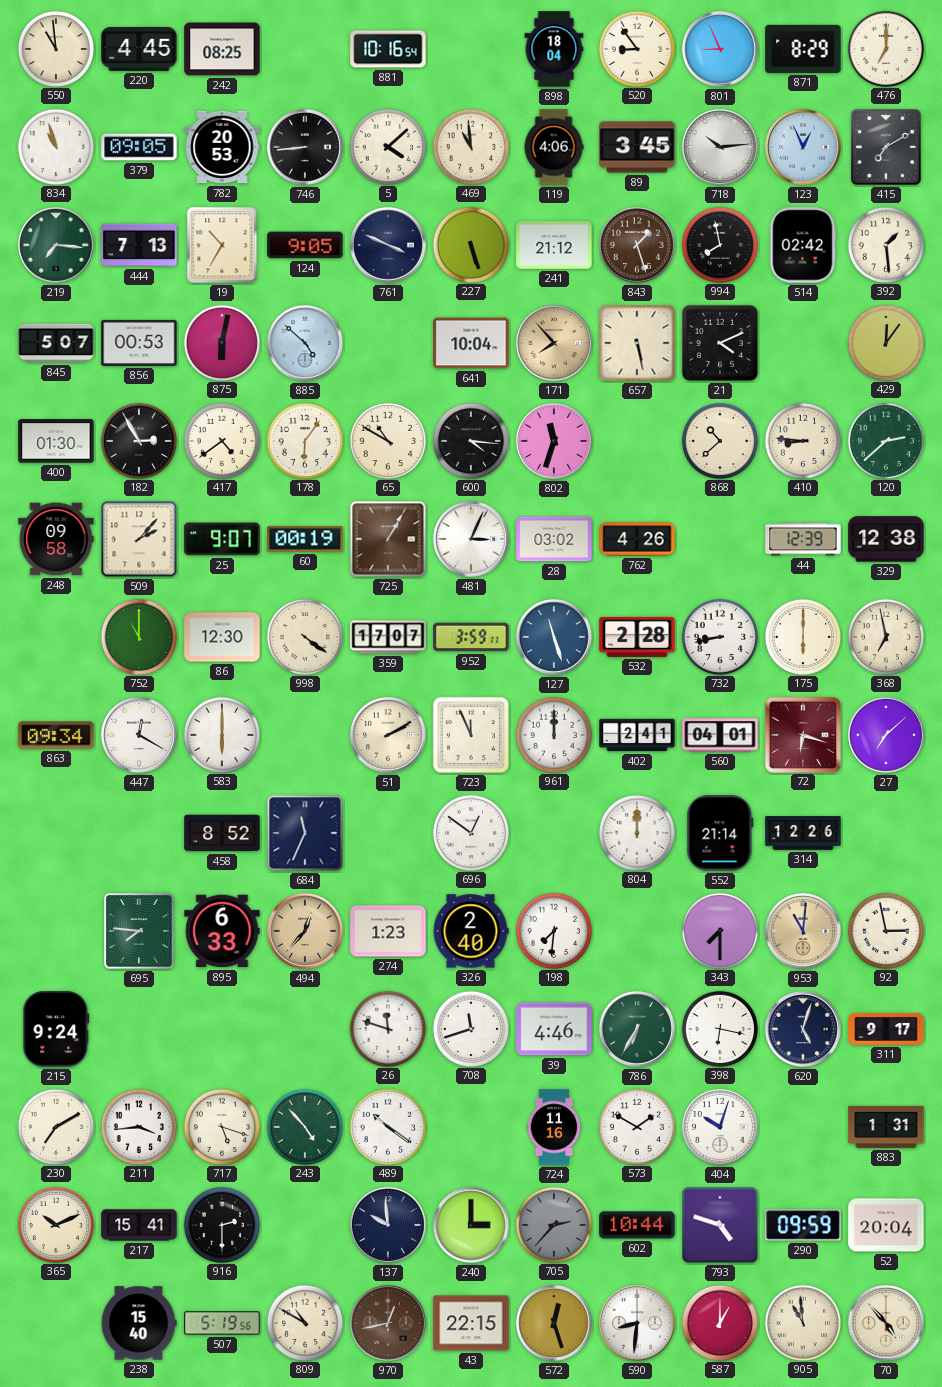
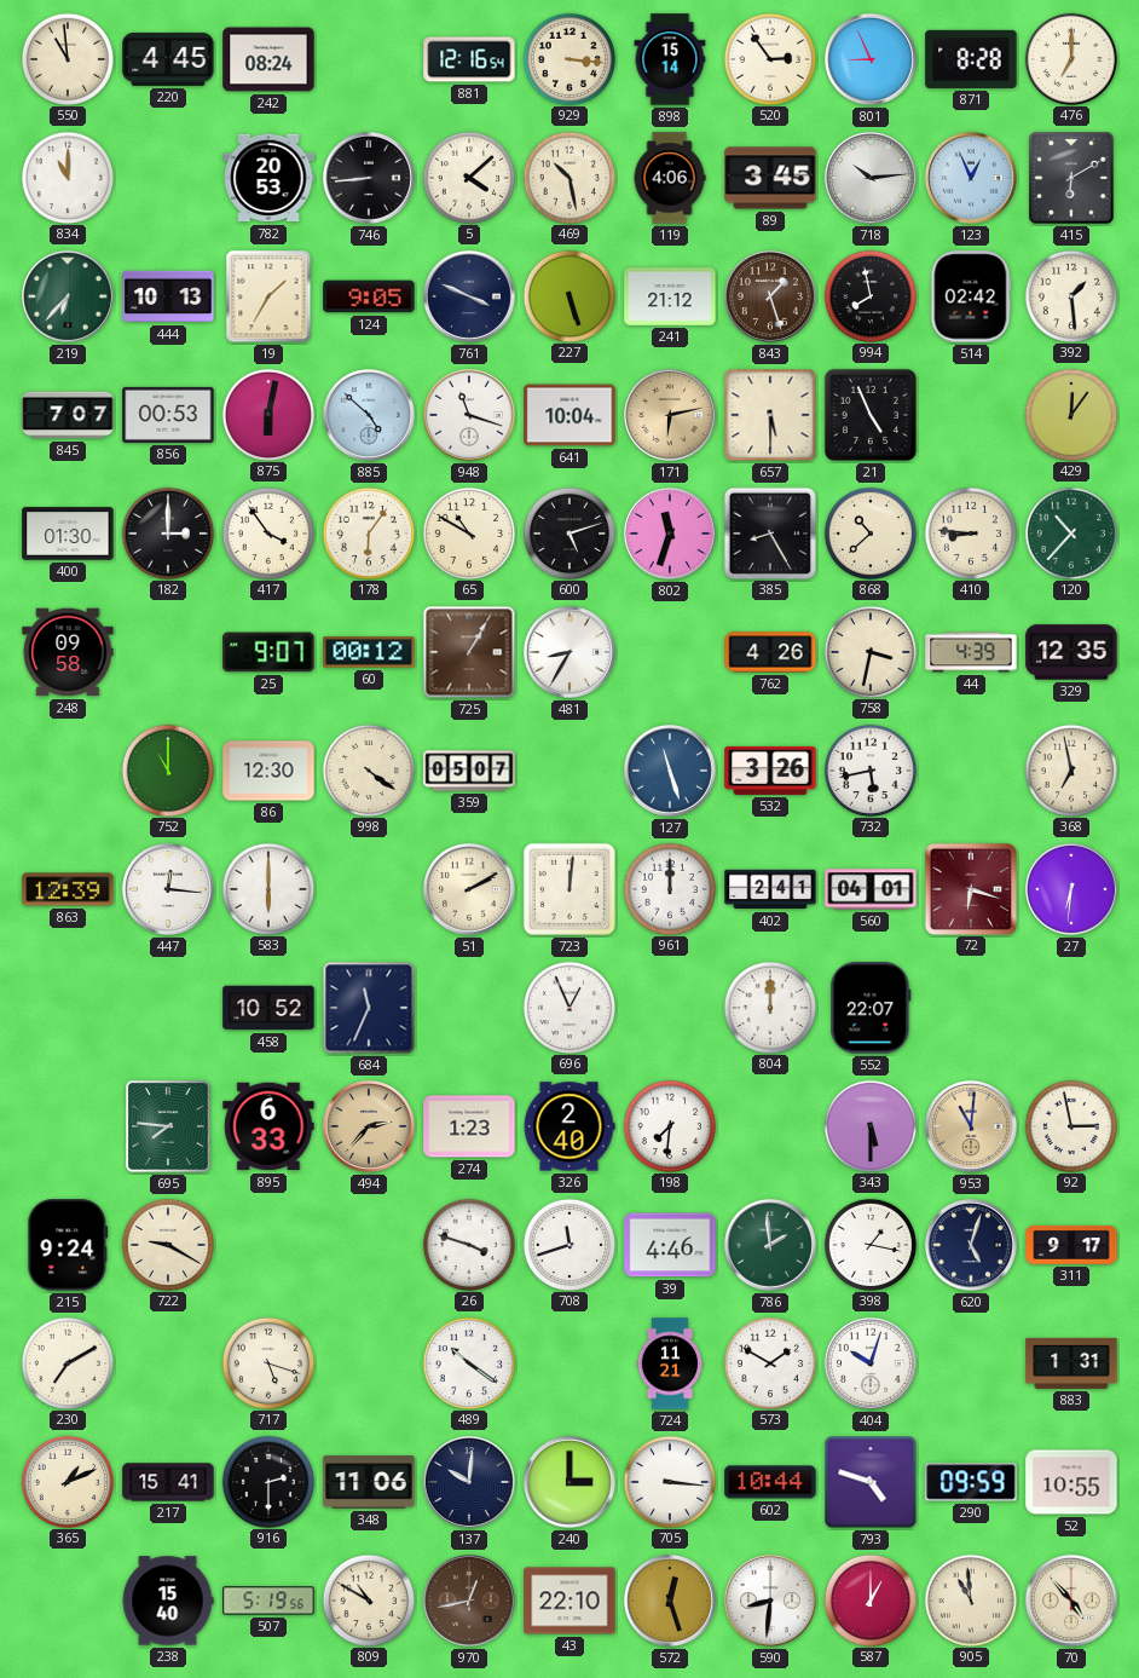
242: 08:25 -> 08:24
881: 10:16 -> 12:16
929: none -> 3:16
898: 18:04 -> 15:14
520: 8:54 -> 2:54
871: 8:29 -> 8:28
834: 10:57 -> 11:00
379: 09:05 -> none
469: 10:59 -> 10:28
415: 7:10 -> 6:10
219: 7:16 -> 6:37
444: 7:13 -> 10:13
19: 10:35 -> 1:35
845: 5:07 -> 7:07
948: none -> 11:18
171: 7:53 -> 6:13
657: 5:28 -> 5:30
21: 4:11 -> 4:56
182: 2:55 -> 3:00
417: 4:39 -> 3:54
600: 4:16 -> 5:12
385: none -> 8:25
120: 2:38 -> 10:37
509: 2:07 -> none
60: 00:19 -> 00:12
481: 3:04 -> 8:35
28: 03:02 -> none
758: none -> 3:32
44: 12:39 -> 4:39
329: 12:38 -> 12:35
359: 17:07 -> 05:07
952: 3:59 -> none
532: 2:28 -> 3:26
732: 8:43 -> 5:43
175: 6:00 -> none
863: 09:34 -> 12:39
447: 12:20 -> 12:16
723: 11:56 -> 12:01
27: 7:08 -> 6:31
458: 8:52 -> 10:52
696: 12:51 -> 12:56
552: 21:14 -> 22:07
314: 12:26 -> none
494: 12:37 -> 2:37
343: 7:30 -> 5:30
722: none -> 9:20
26: 11:48 -> 3:48
786: 6:35 -> 1:59
398: 6:17 -> 1:17
211: 3:44 -> none
243: 4:53 -> none
724: 11:16 -> 11:21
365: 10:11 -> 1:11
348: none -> 11:06
137: 9:59 -> 10:01
705: 2:37 -> 3:16
705 dial: grey -> white
52: 20:04 -> 10:55
43: 22:15 -> 22:10
